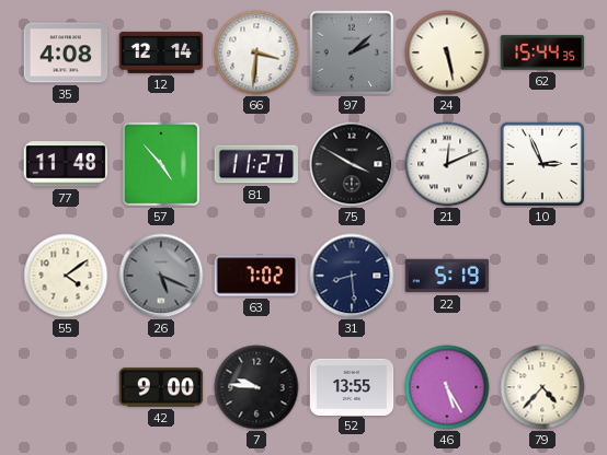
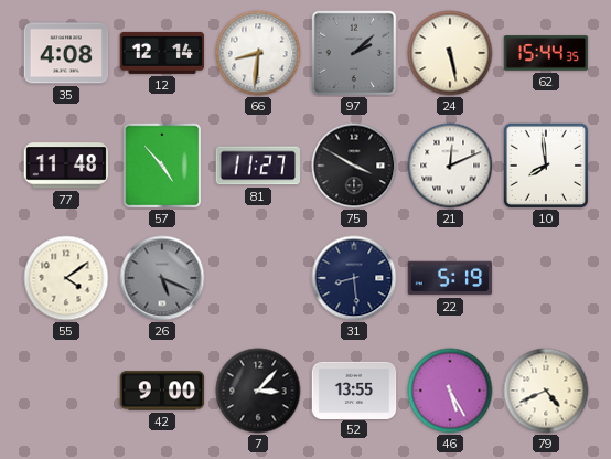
66: 3:31 -> 8:31
10: 2:56 -> 7:59
63: 7:02 -> none
7: 9:46 -> 3:07
79: 4:37 -> 4:41
